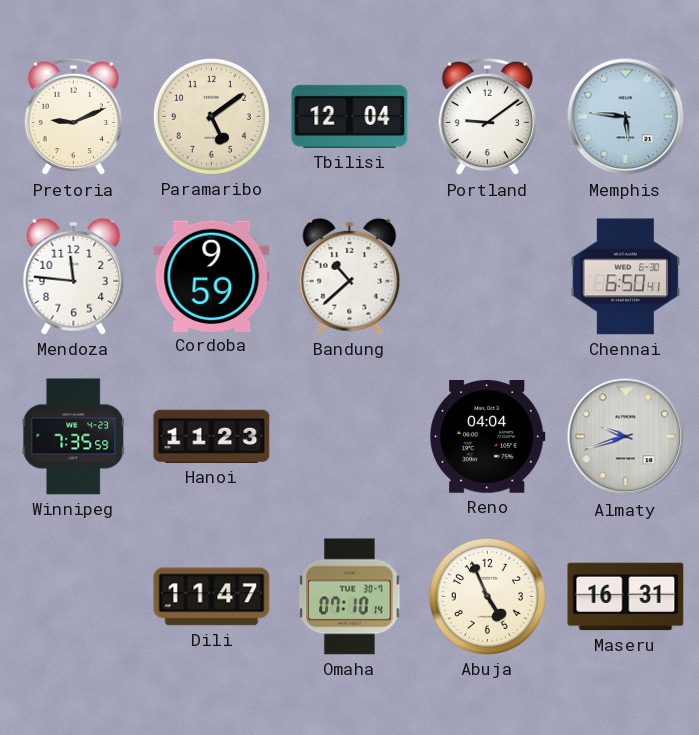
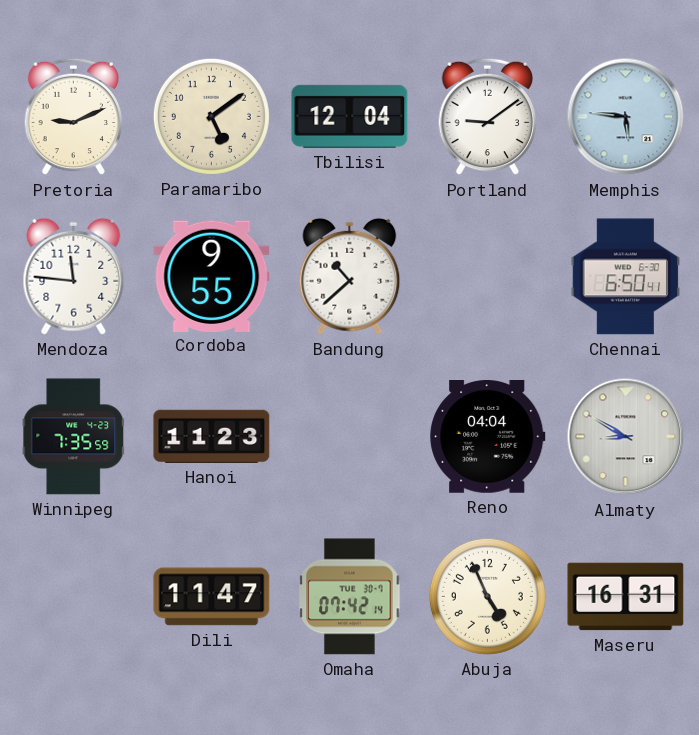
Cordoba: 9:59 -> 9:55
Almaty: 9:42 -> 8:50
Omaha: 07:10 -> 07:42
